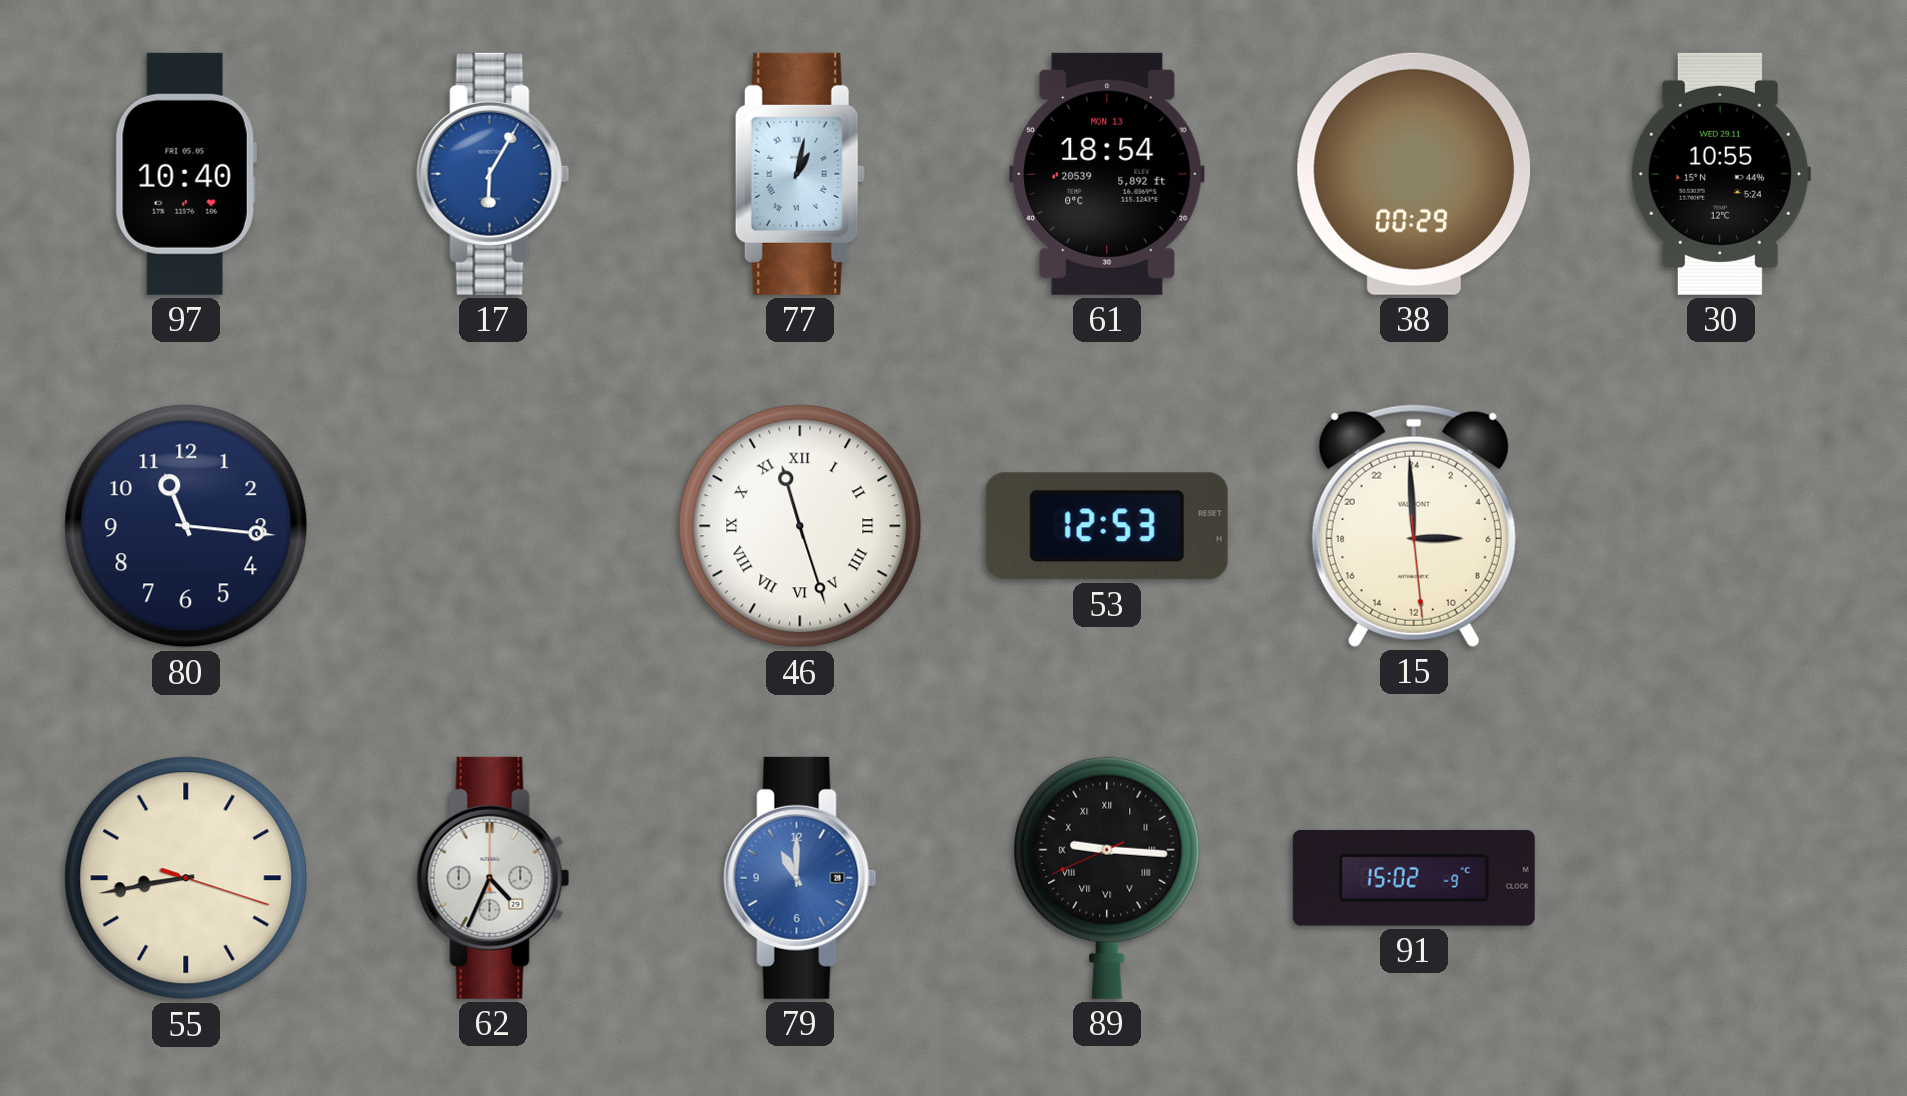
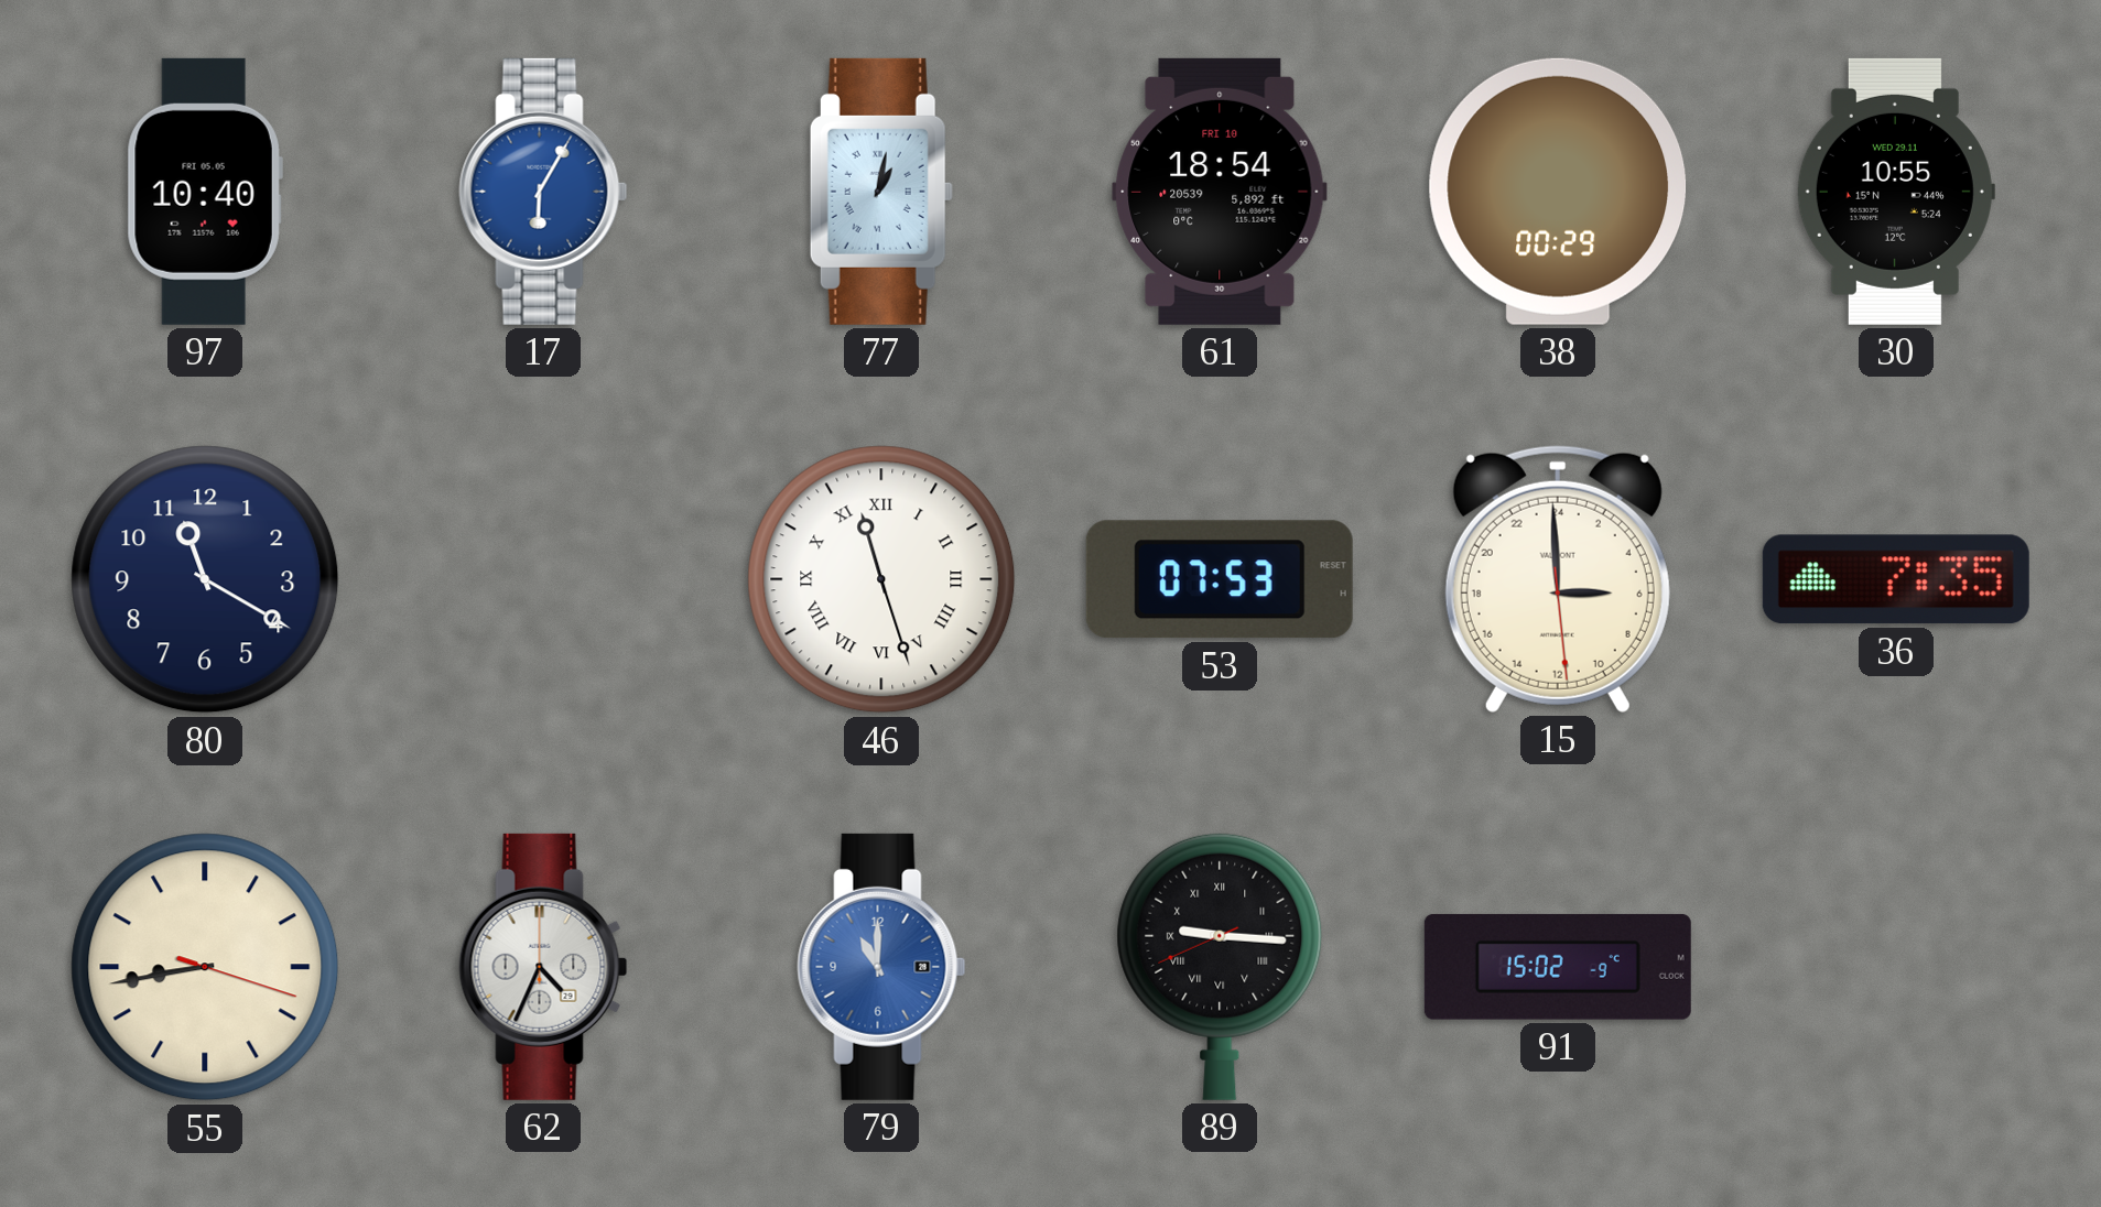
61 date: MON 13 -> FRI 10
80: 11:16 -> 11:20
53: 12:53 -> 07:53
36: none -> 7:35
